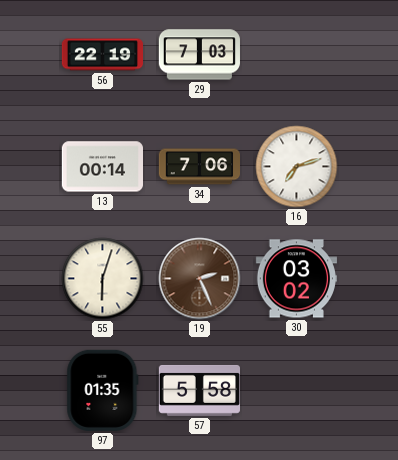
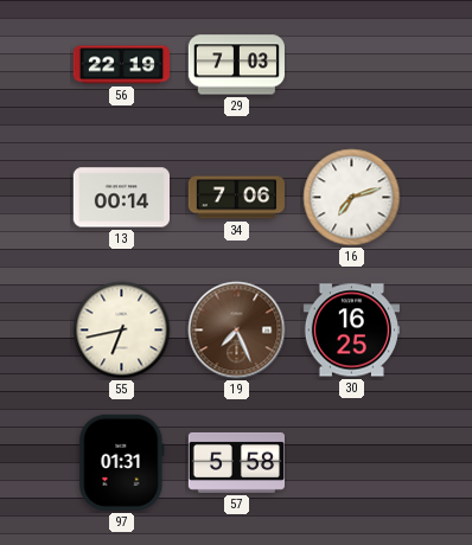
55: 6:03 -> 6:43
19: 2:26 -> 7:26
30: 03:02 -> 16:25
97: 01:35 -> 01:31
